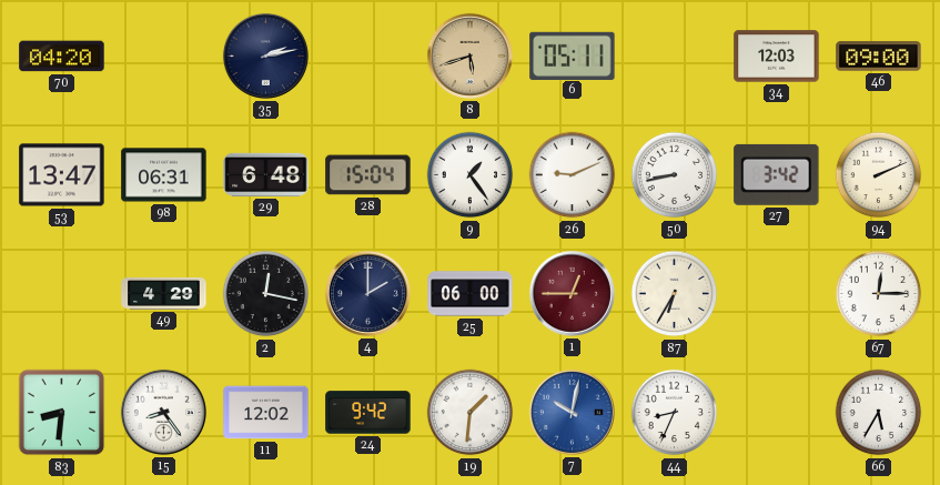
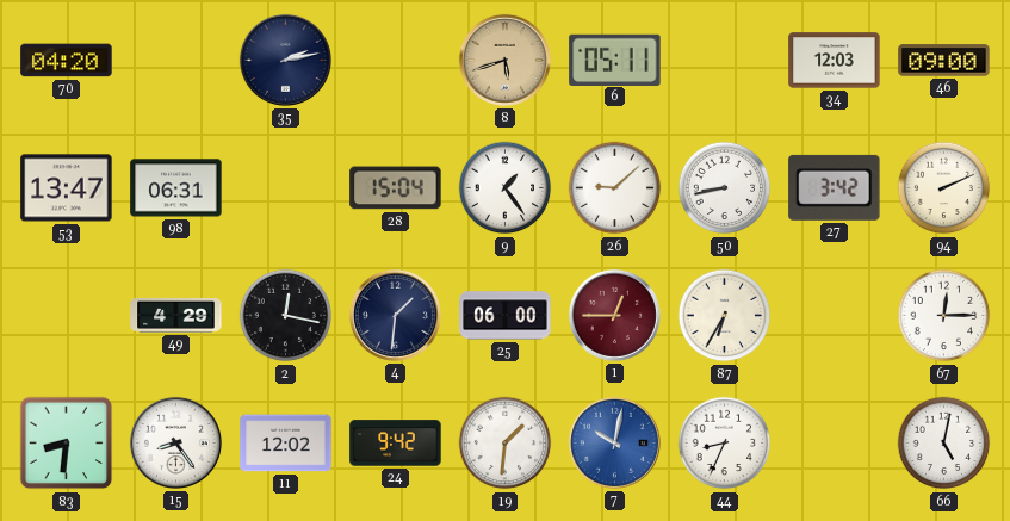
29: 6:48 -> none
26: 9:11 -> 9:08
4: 2:00 -> 1:31
66: 5:35 -> 5:02
